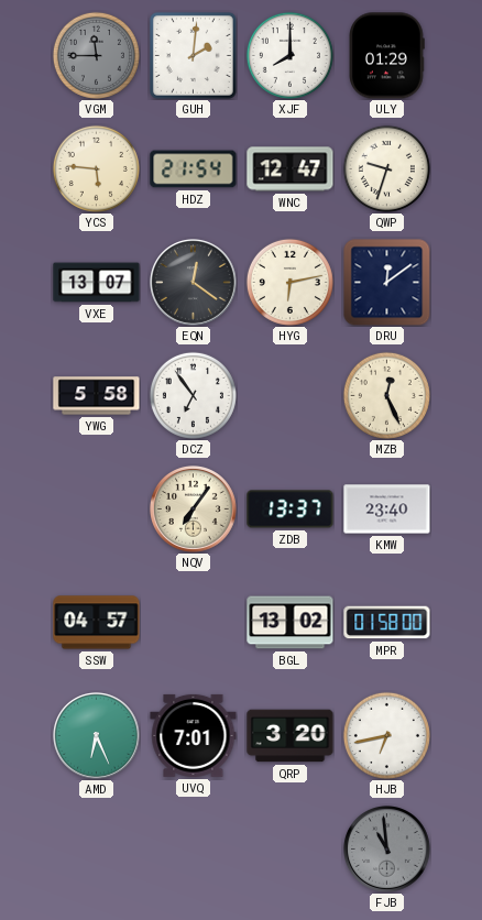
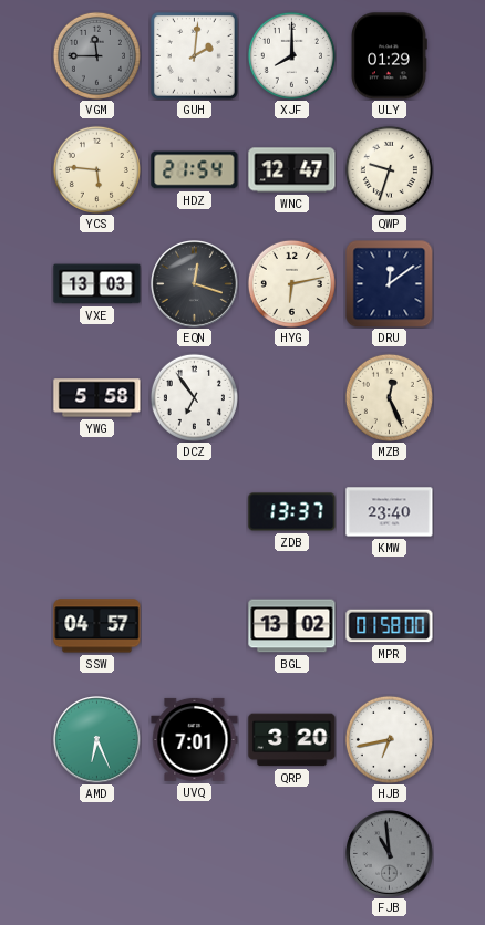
VXE: 13:07 -> 13:03
EQN: 12:21 -> 12:18
NQV: 7:06 -> none
